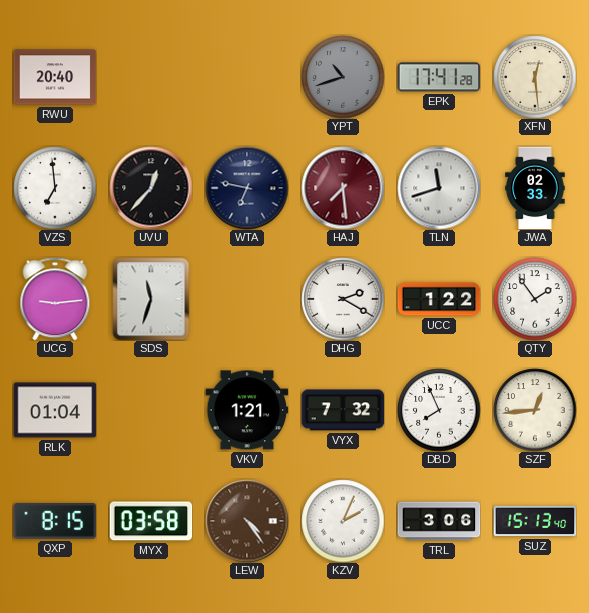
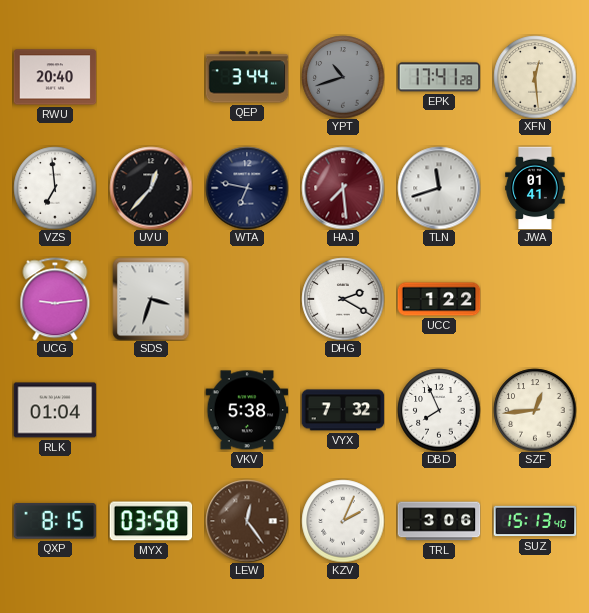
QEP: none -> 3:44
JWA: 02:33 -> 01:41
SDS: 11:33 -> 3:33
QTY: 1:54 -> none
VKV: 1:21 -> 5:38
LEW: 4:24 -> 12:24
